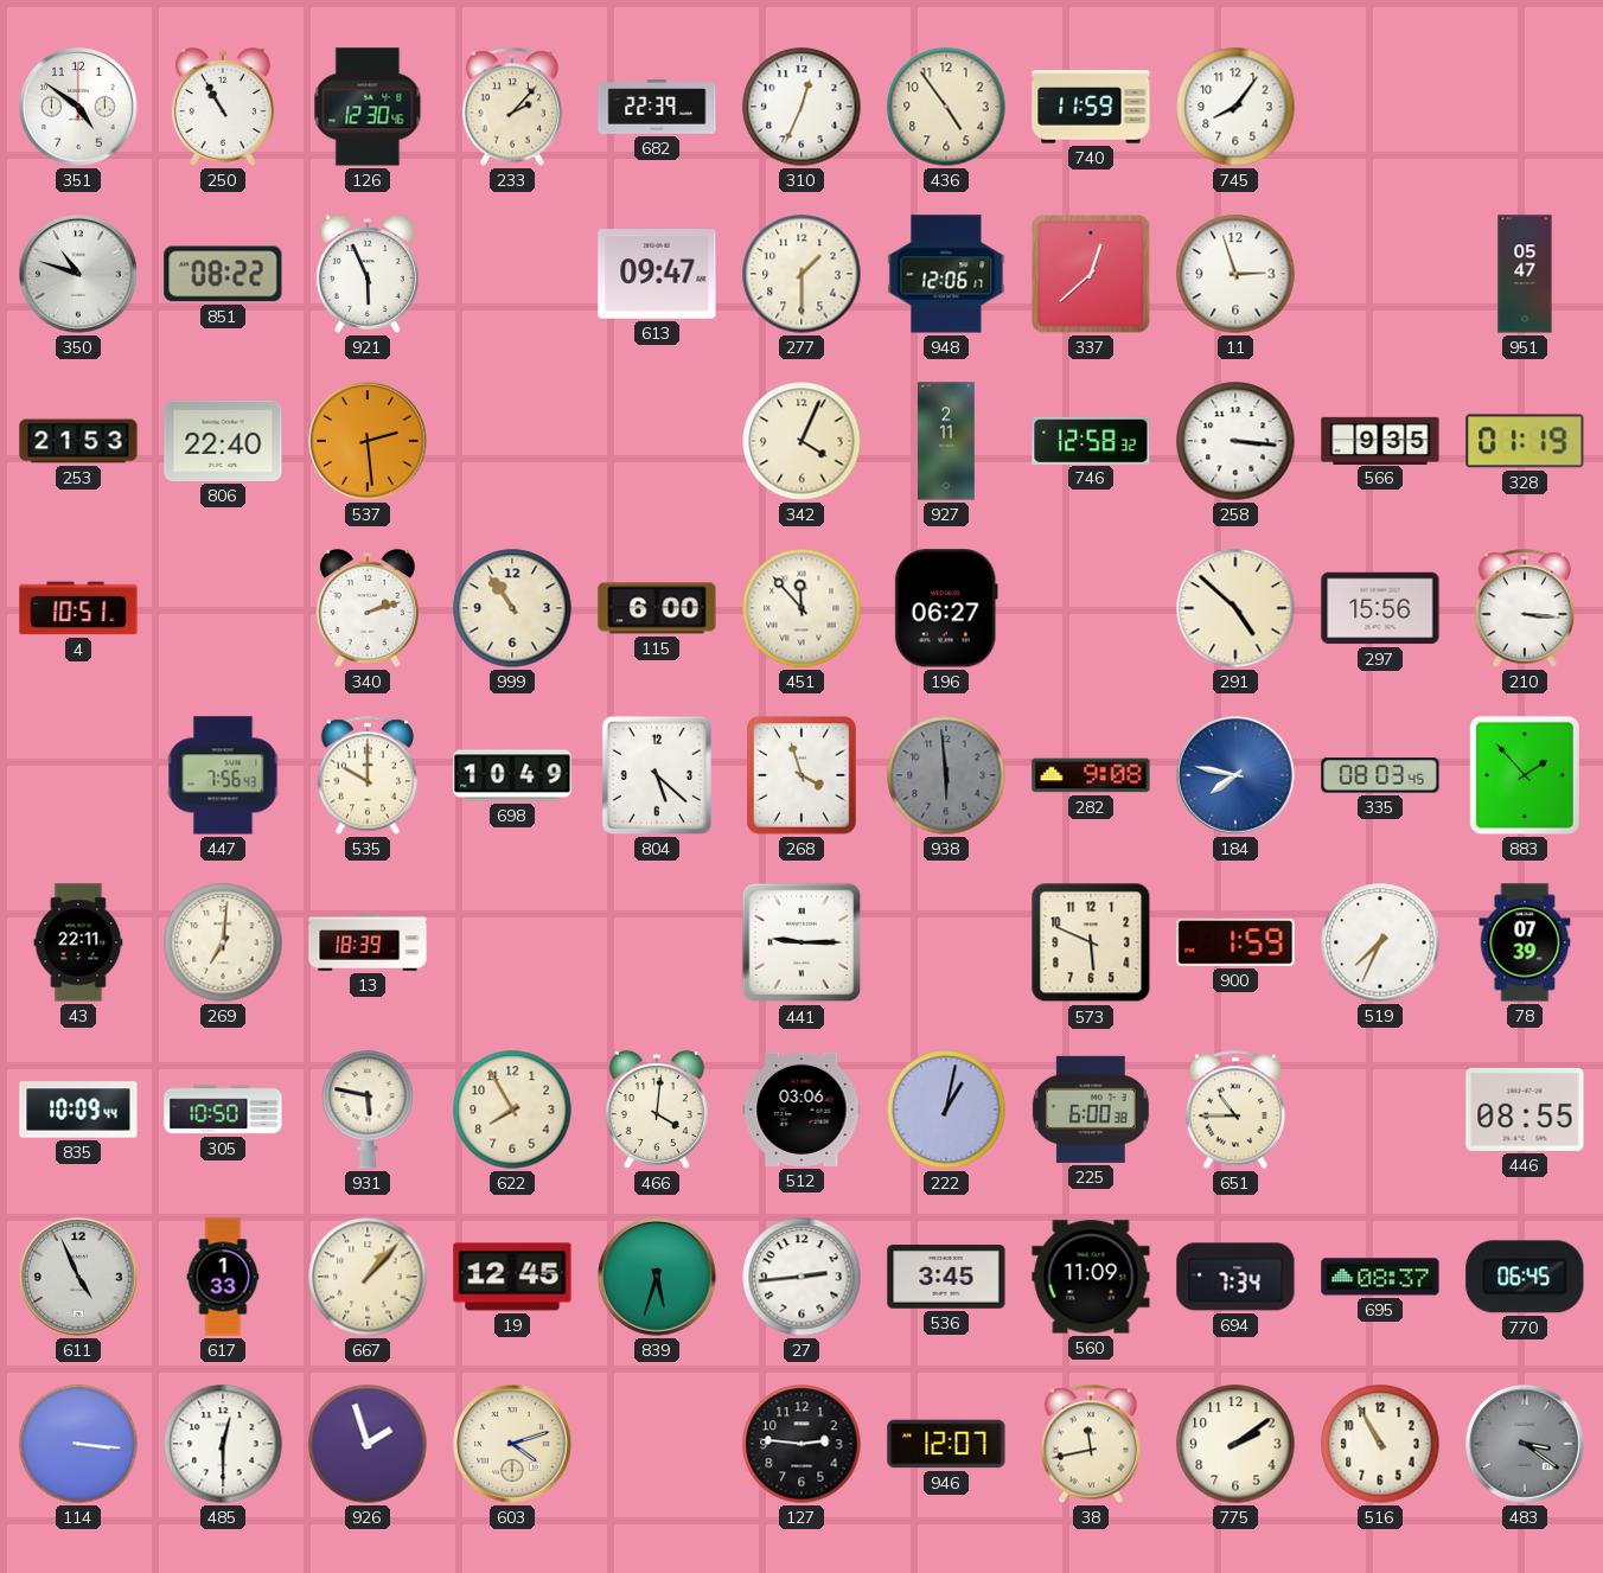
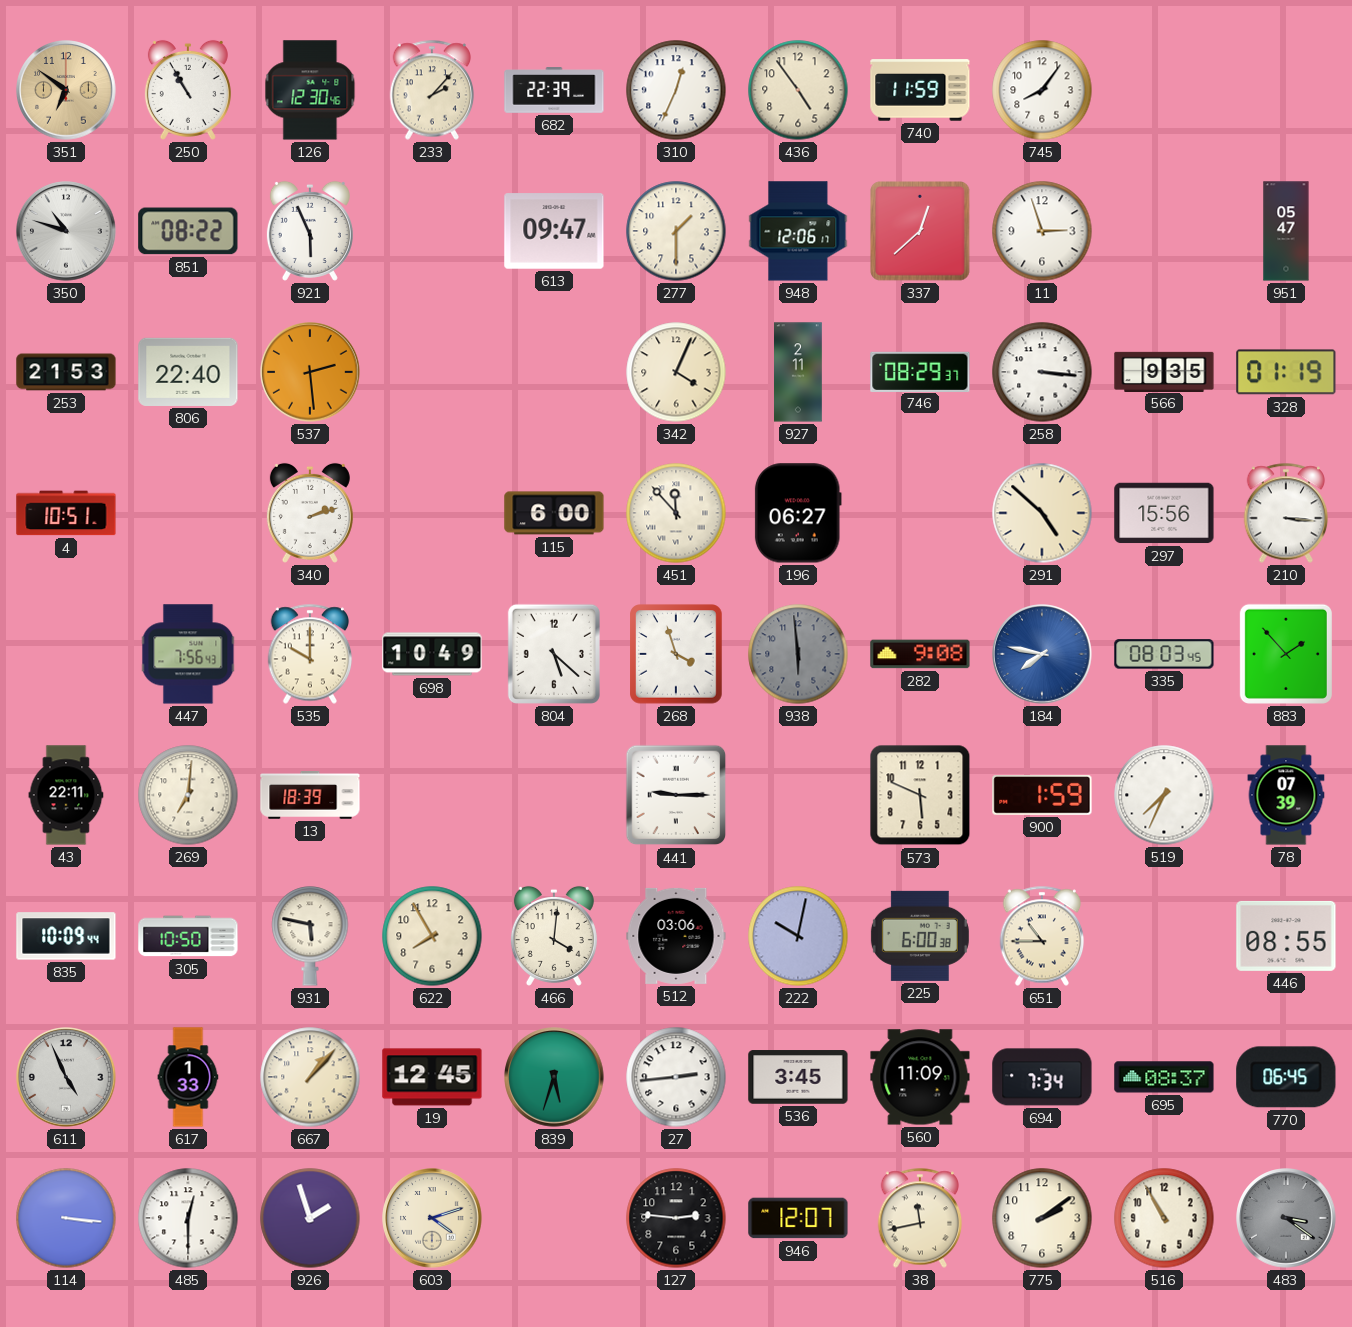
351: 4:51 -> 6:51
351 dial: white -> champagne
746: 12:58 -> 08:29
999: 10:54 -> none
222: 1:02 -> 10:02
